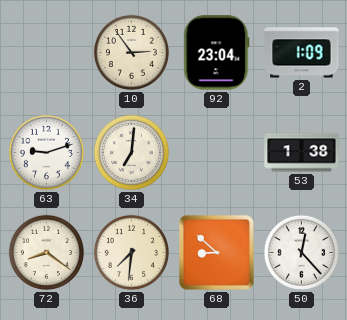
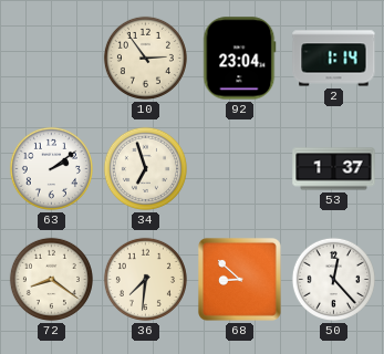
2: 1:09 -> 1:14
63: 9:12 -> 2:09
34: 7:01 -> 6:57
53: 1:38 -> 1:37
